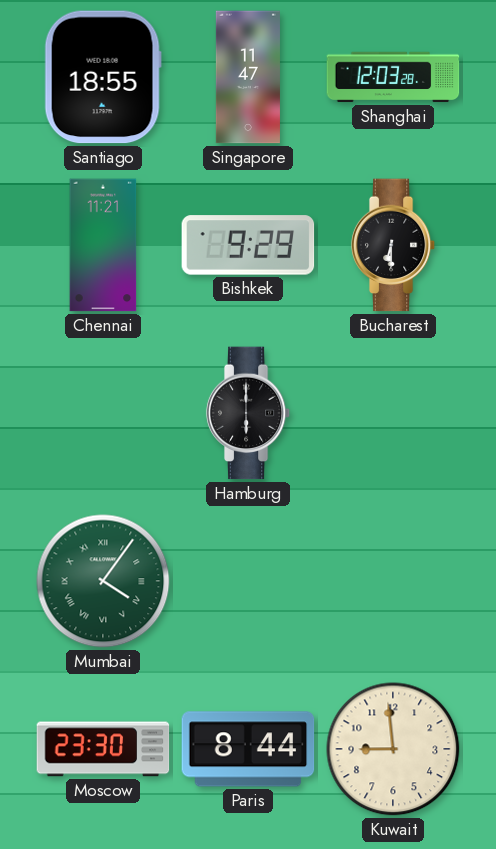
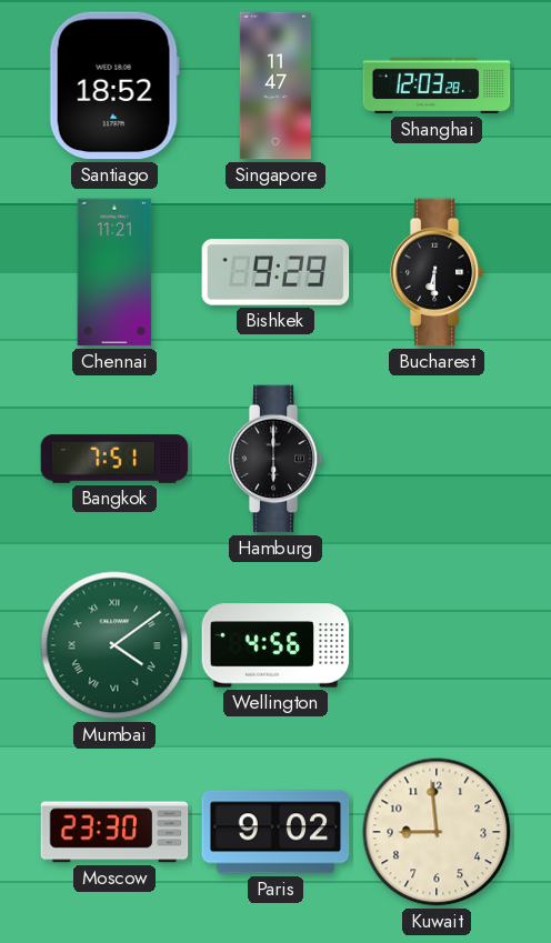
Santiago: 18:55 -> 18:52
Bangkok: none -> 7:51
Mumbai: 4:06 -> 4:09
Wellington: none -> 4:56
Paris: 8:44 -> 9:02
